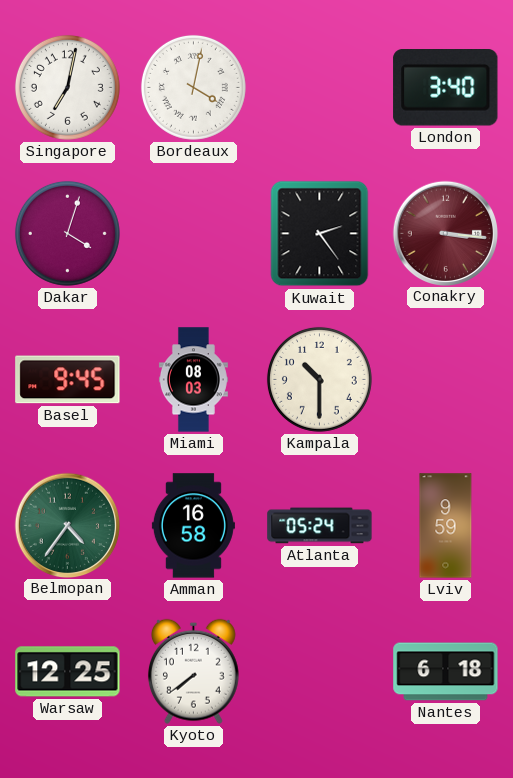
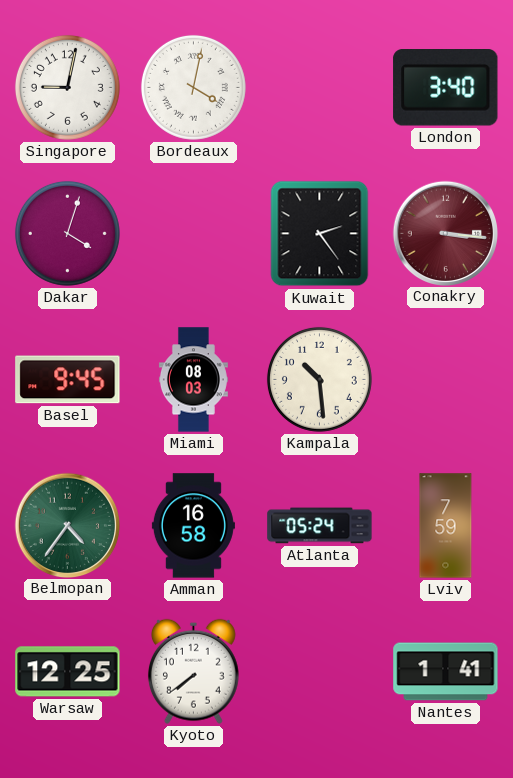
Singapore: 7:02 -> 9:02
Kampala: 10:30 -> 10:29
Lviv: 9:59 -> 7:59
Nantes: 6:18 -> 1:41
